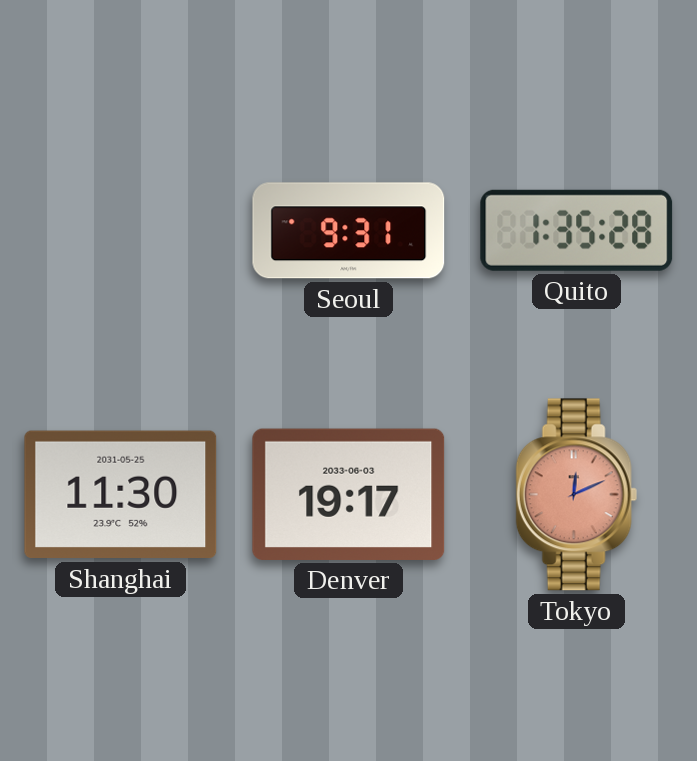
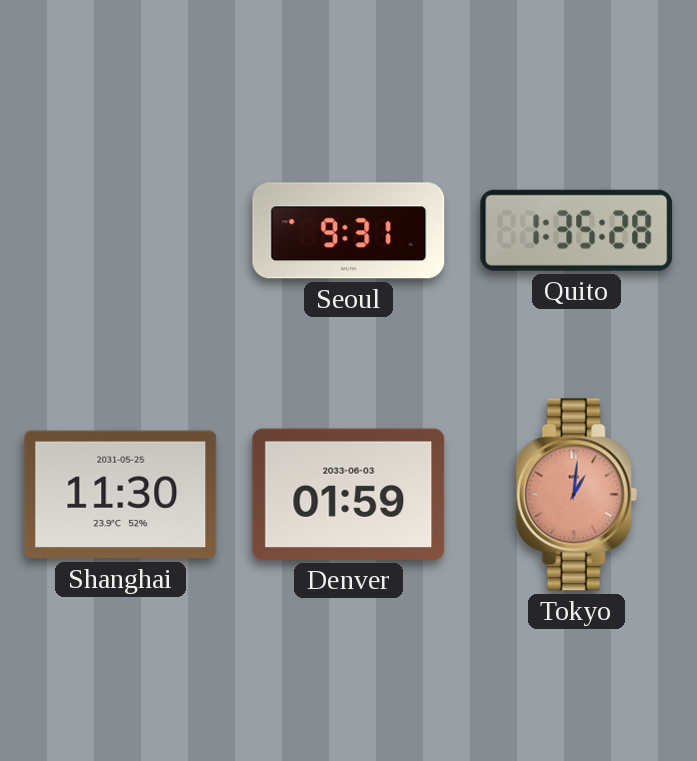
Denver: 19:17 -> 01:59
Tokyo: 12:11 -> 1:01
